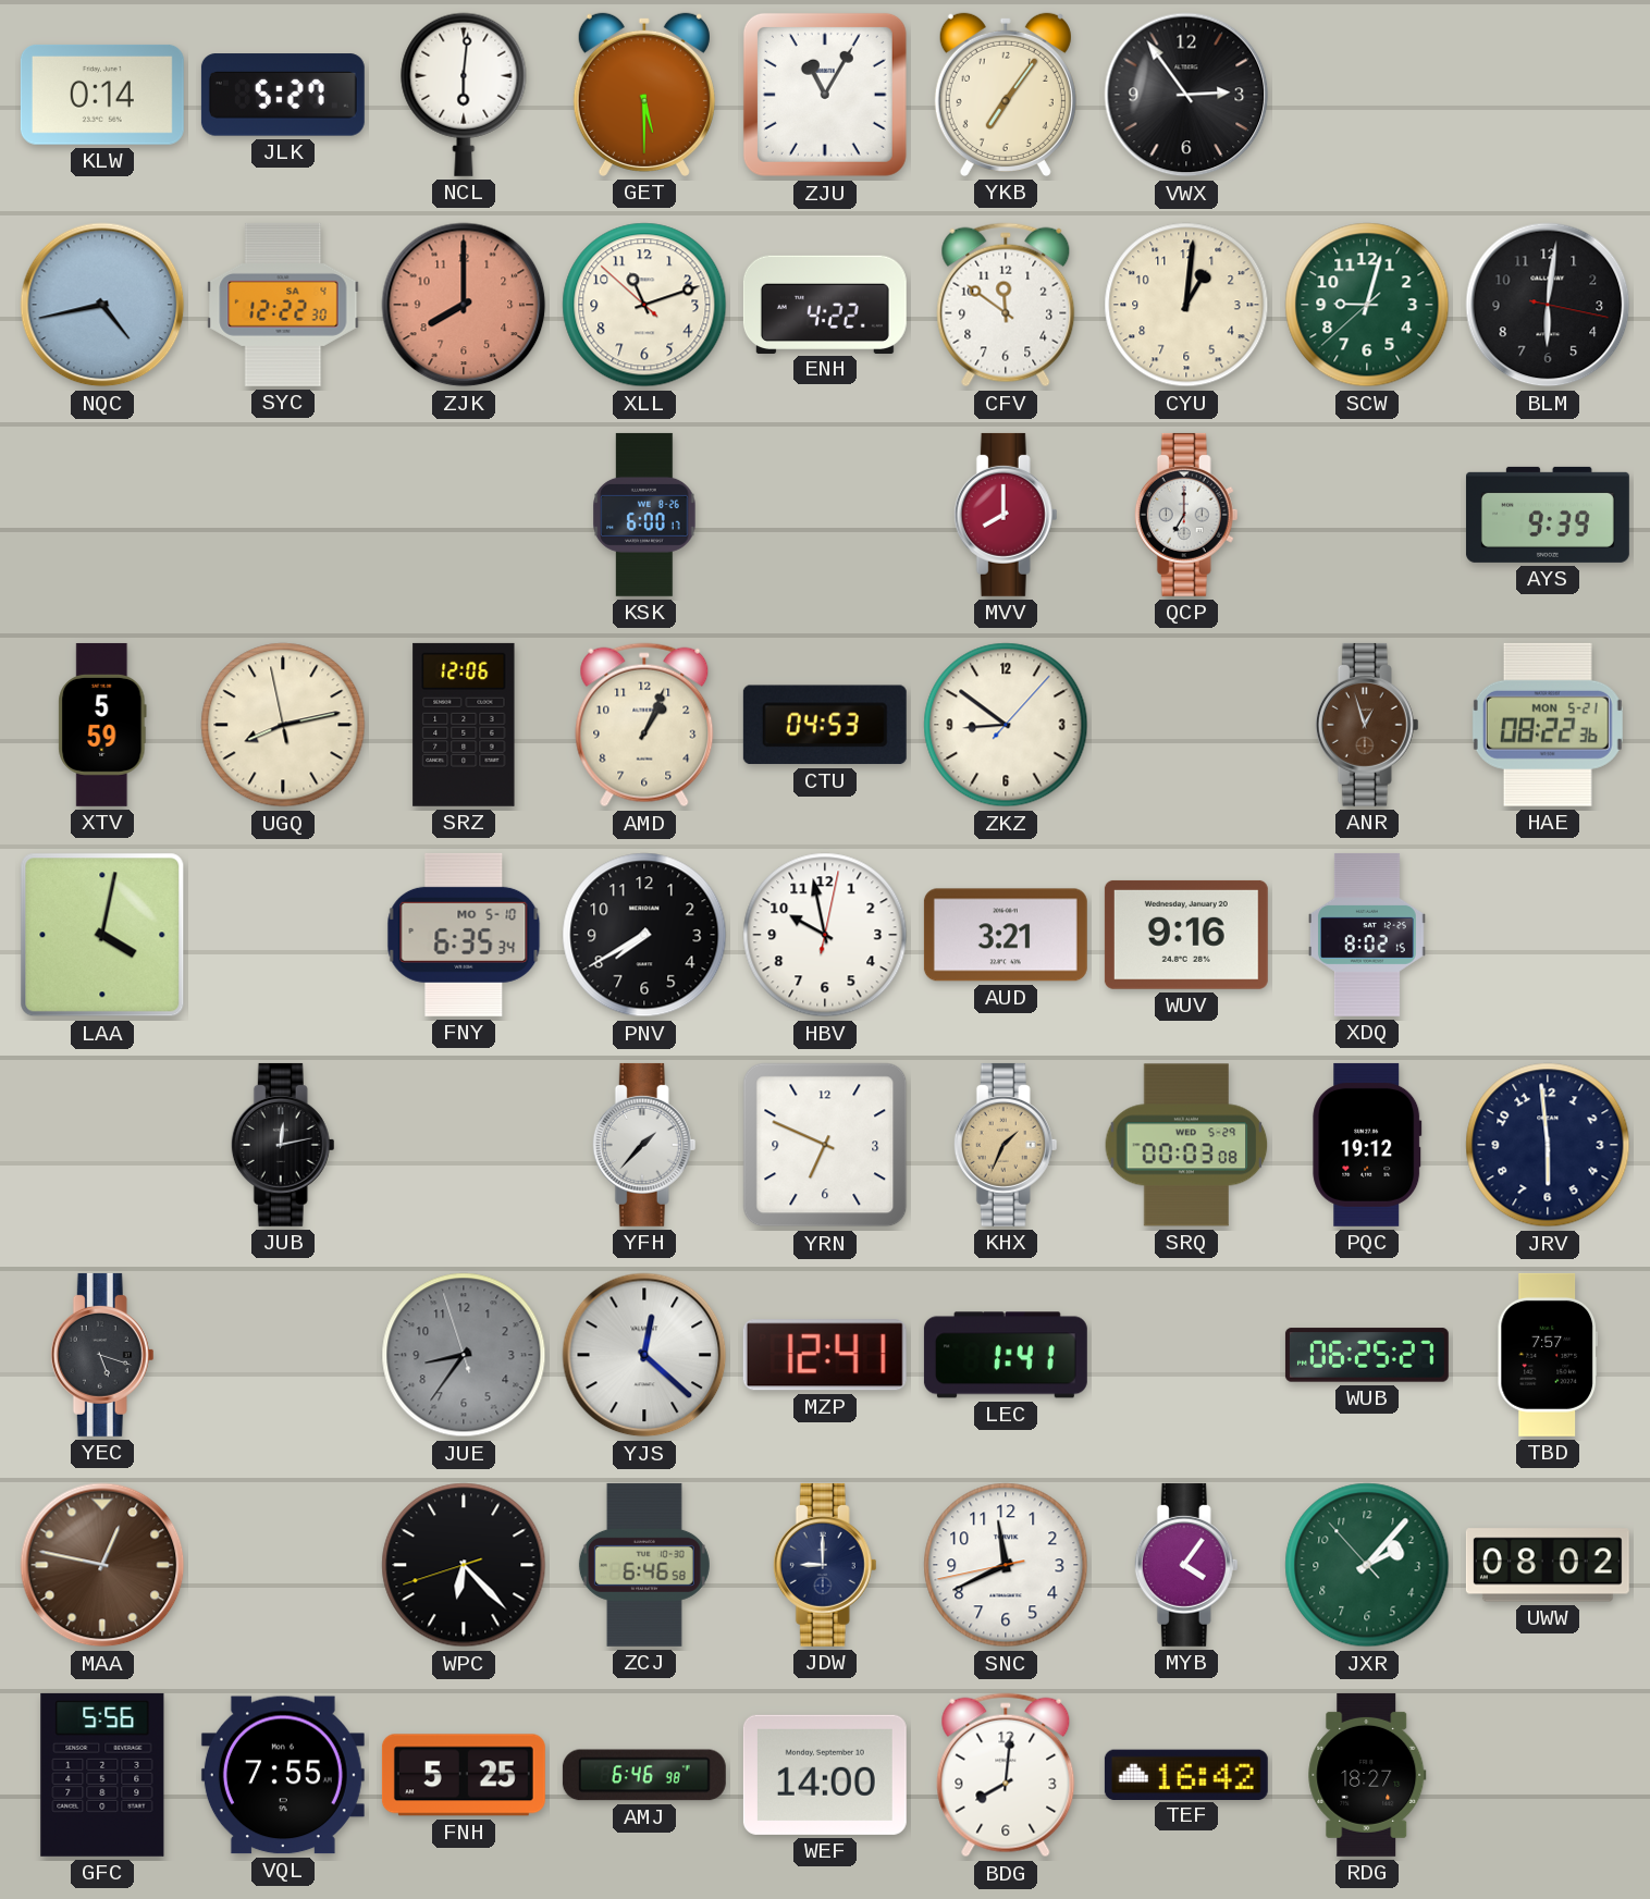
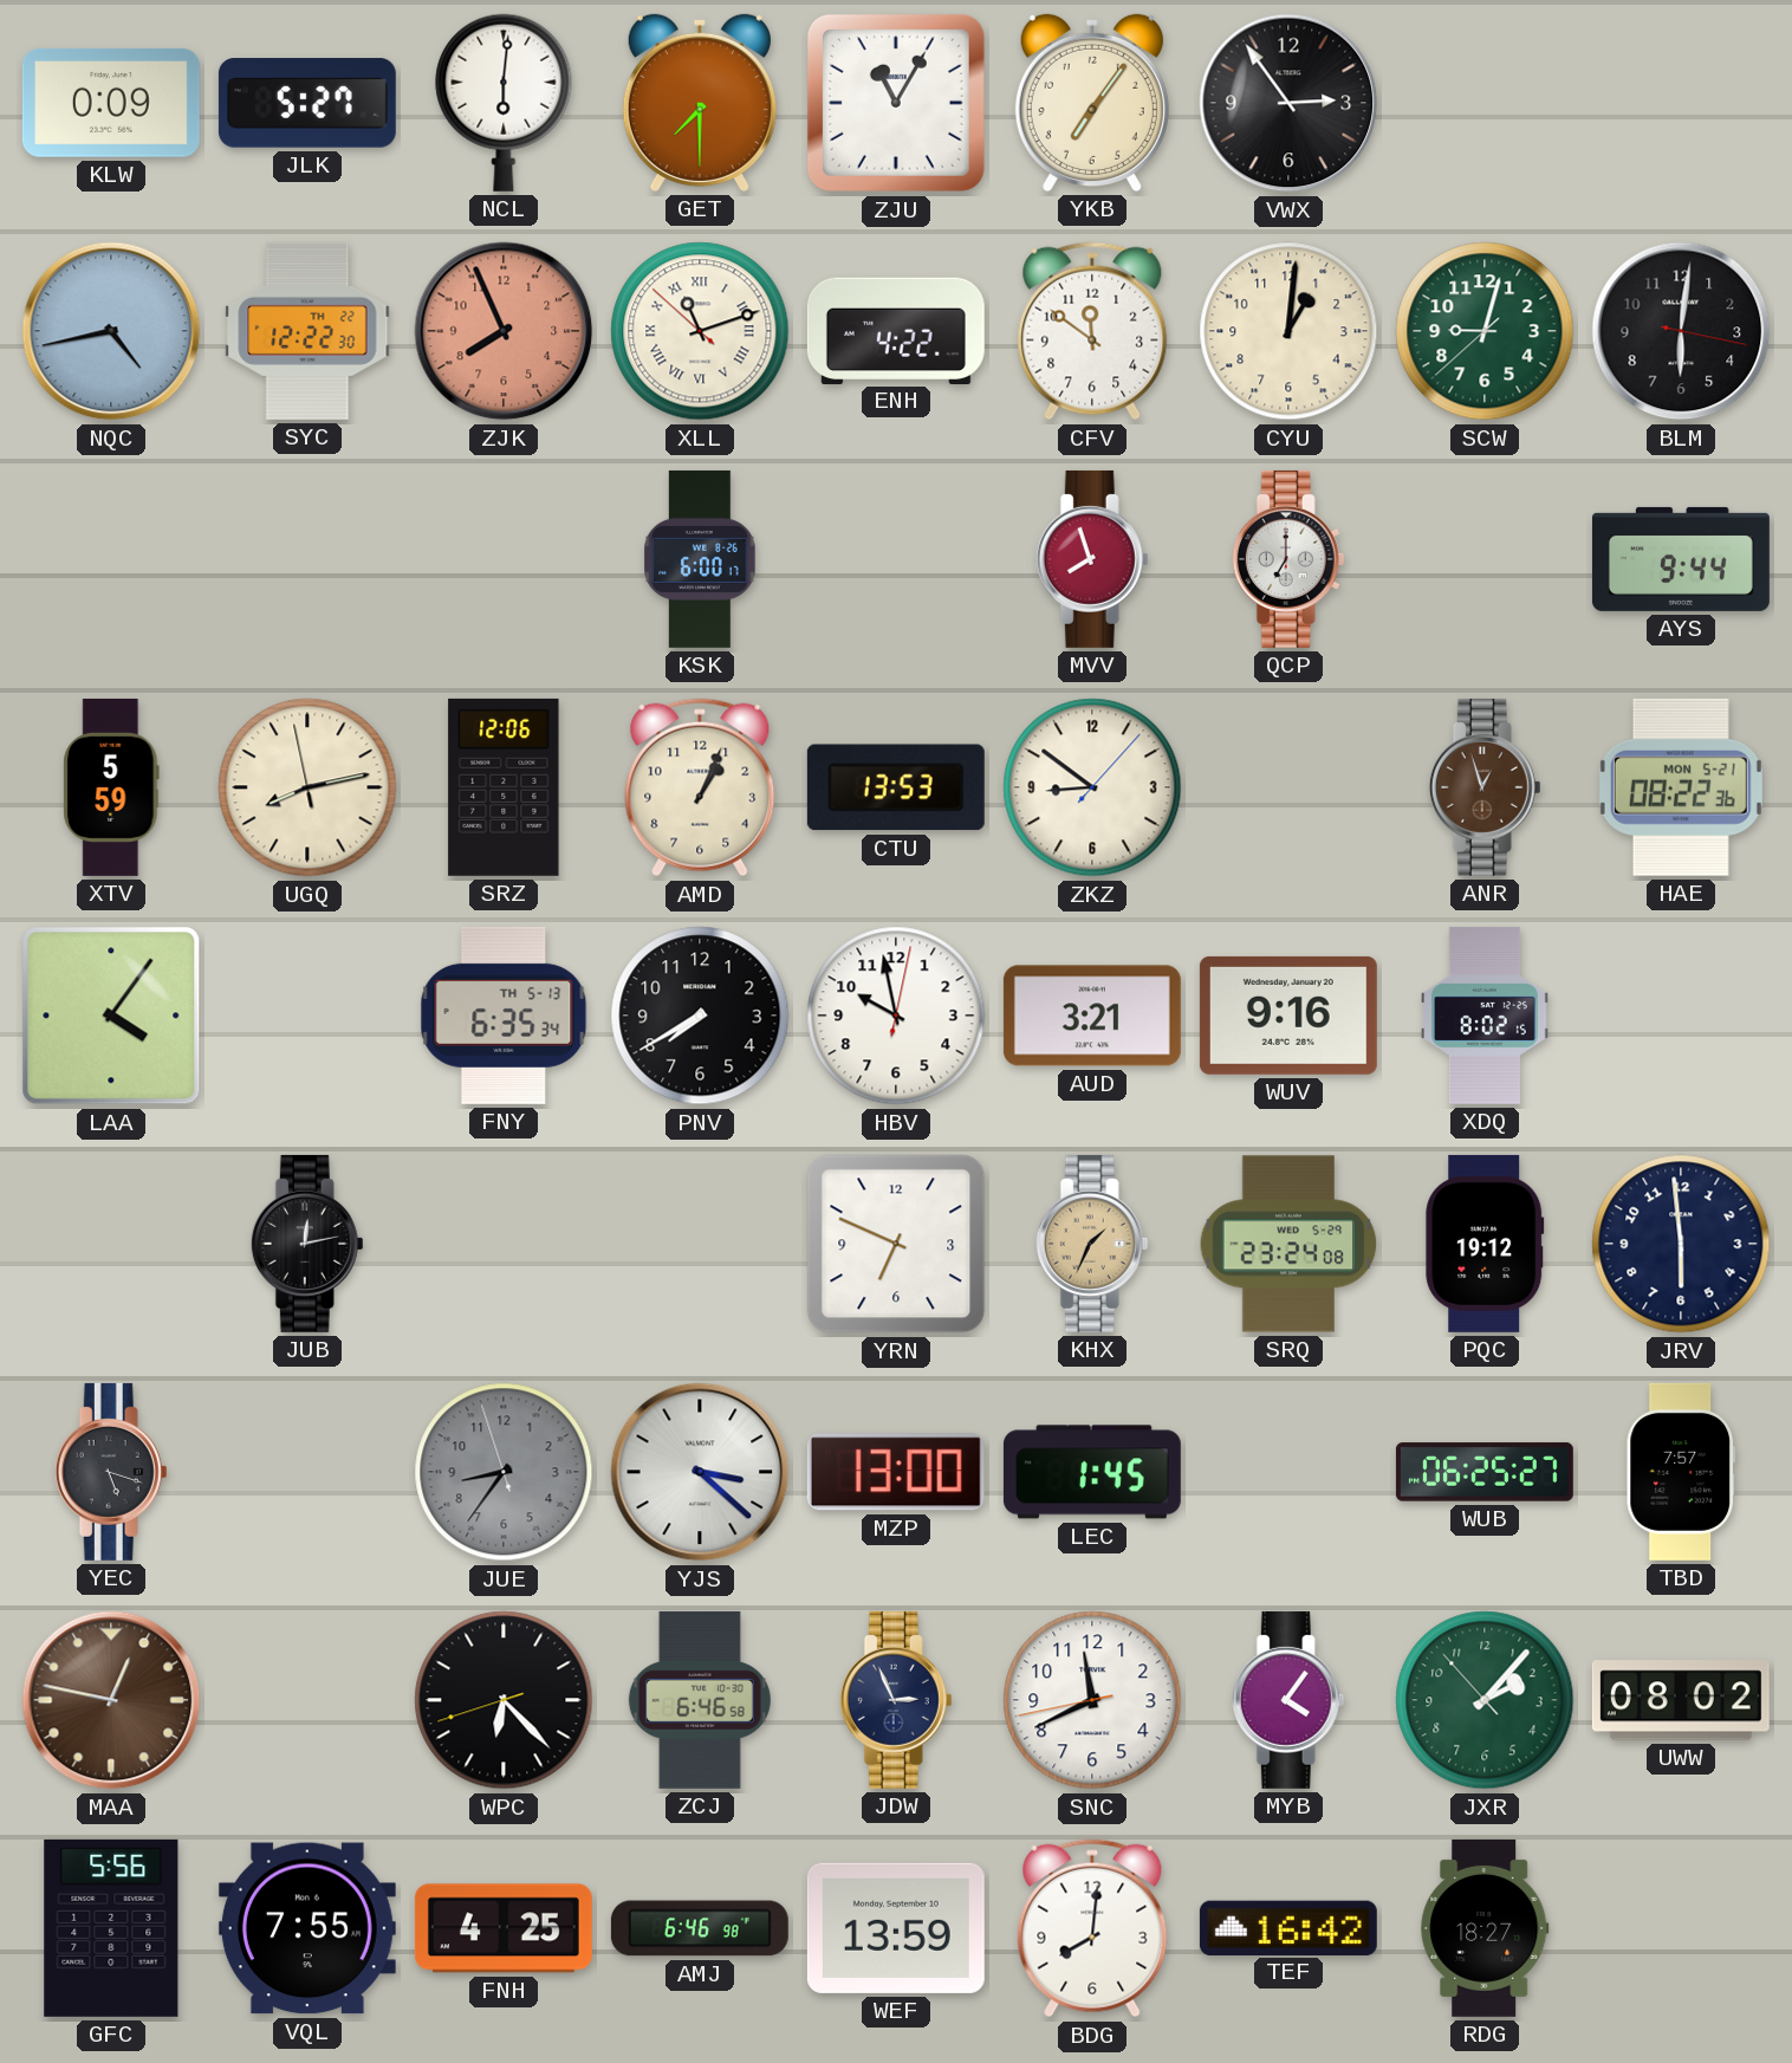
KLW: 0:14 -> 0:09
GET: 5:30 -> 7:30
SYC date: SA 4 -> TH 22
ZJK: 8:00 -> 7:56
XLL numerals: Arabic -> Roman
MVV: 8:00 -> 7:57
AYS: 9:39 -> 9:44
CTU: 04:53 -> 13:53
LAA: 4:02 -> 4:06
FNY date: MO 5-10 -> TH 5-13
YFH: 1:37 -> none
SRQ: 00:03 -> 23:24
YJS: 12:22 -> 3:22
MZP: 12:41 -> 13:00
LEC: 1:41 -> 1:45
JDW: 9:00 -> 2:56
FNH: 5:25 -> 4:25
WEF: 14:00 -> 13:59
